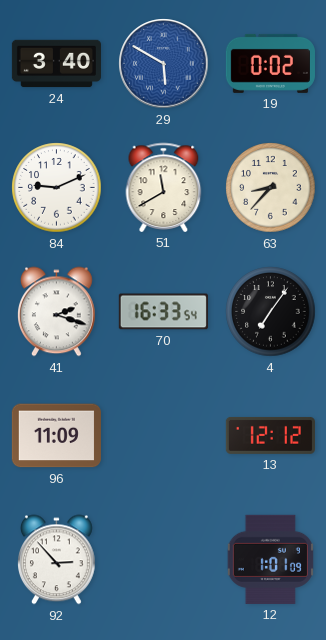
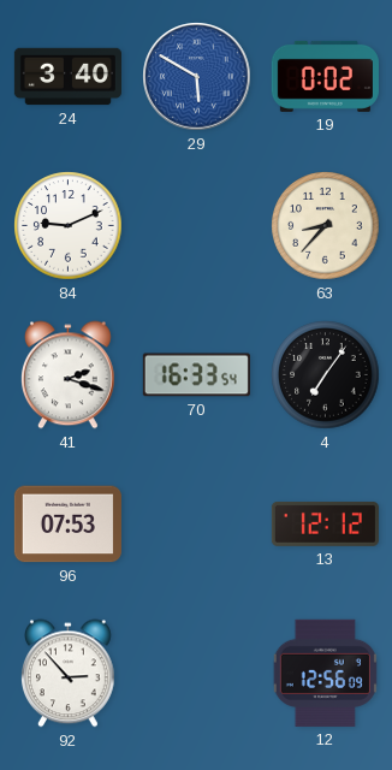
51: 11:40 -> none
96: 11:09 -> 07:53
12: 1:01 -> 12:56
